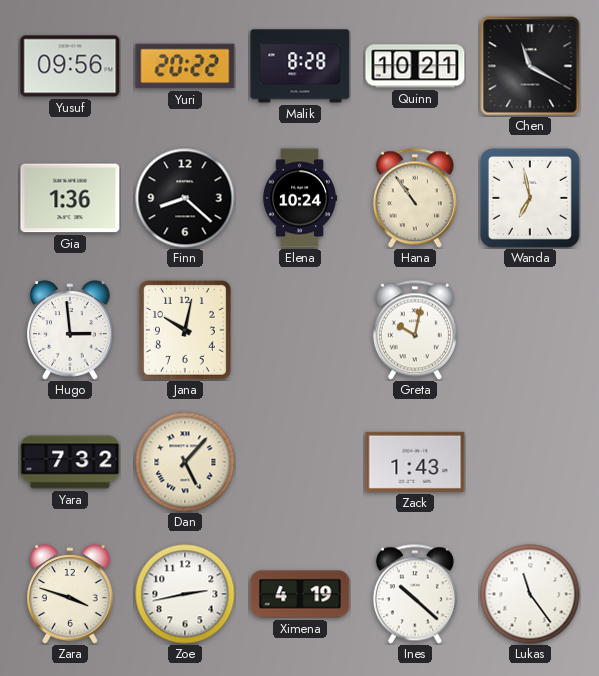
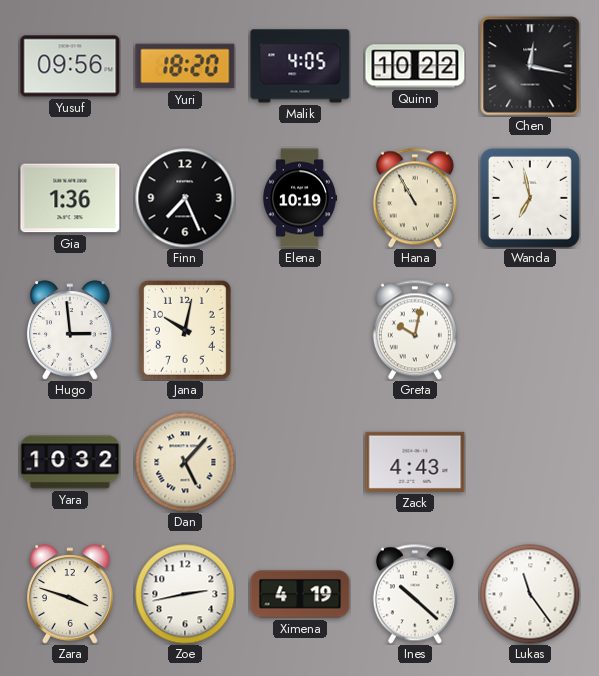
Yuri: 20:22 -> 18:20
Malik: 8:28 -> 4:05
Quinn: 10:21 -> 10:22
Chen: 11:20 -> 12:17
Finn: 8:22 -> 7:26
Elena: 10:24 -> 10:19
Hana: 10:54 -> 10:55
Yara: 7:32 -> 10:32
Zack: 1:43 -> 4:43
